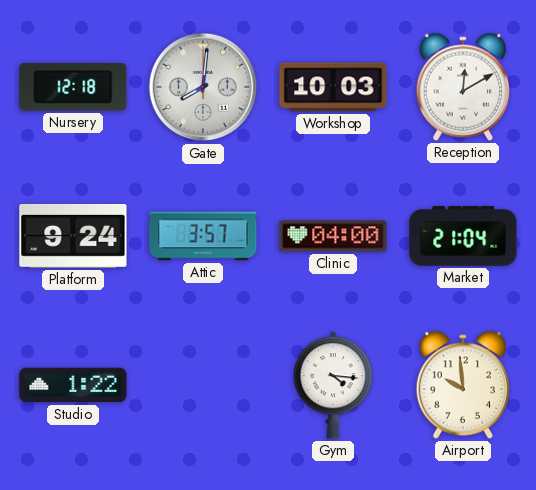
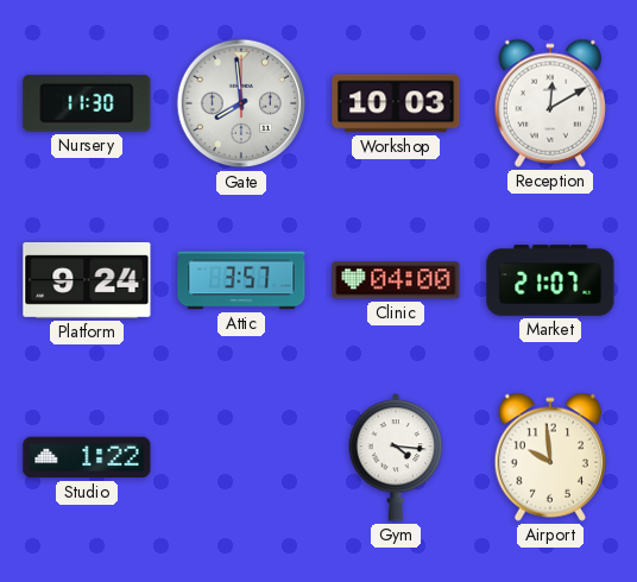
Nursery: 12:18 -> 11:30
Gate: 8:01 -> 7:59
Market: 21:04 -> 21:07
